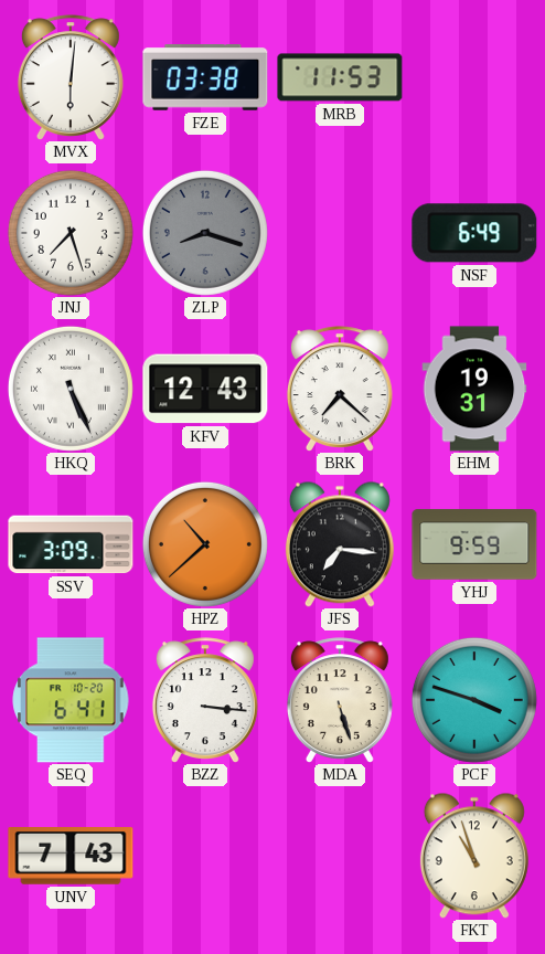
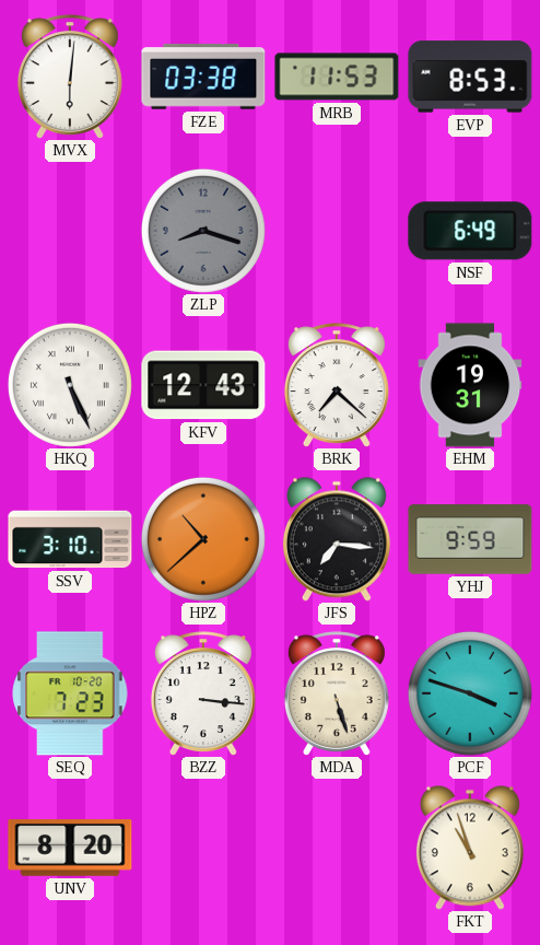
EVP: none -> 8:53
JNJ: 7:27 -> none
SSV: 3:09 -> 3:10
SEQ: 6:41 -> 7:23
UNV: 7:43 -> 8:20
